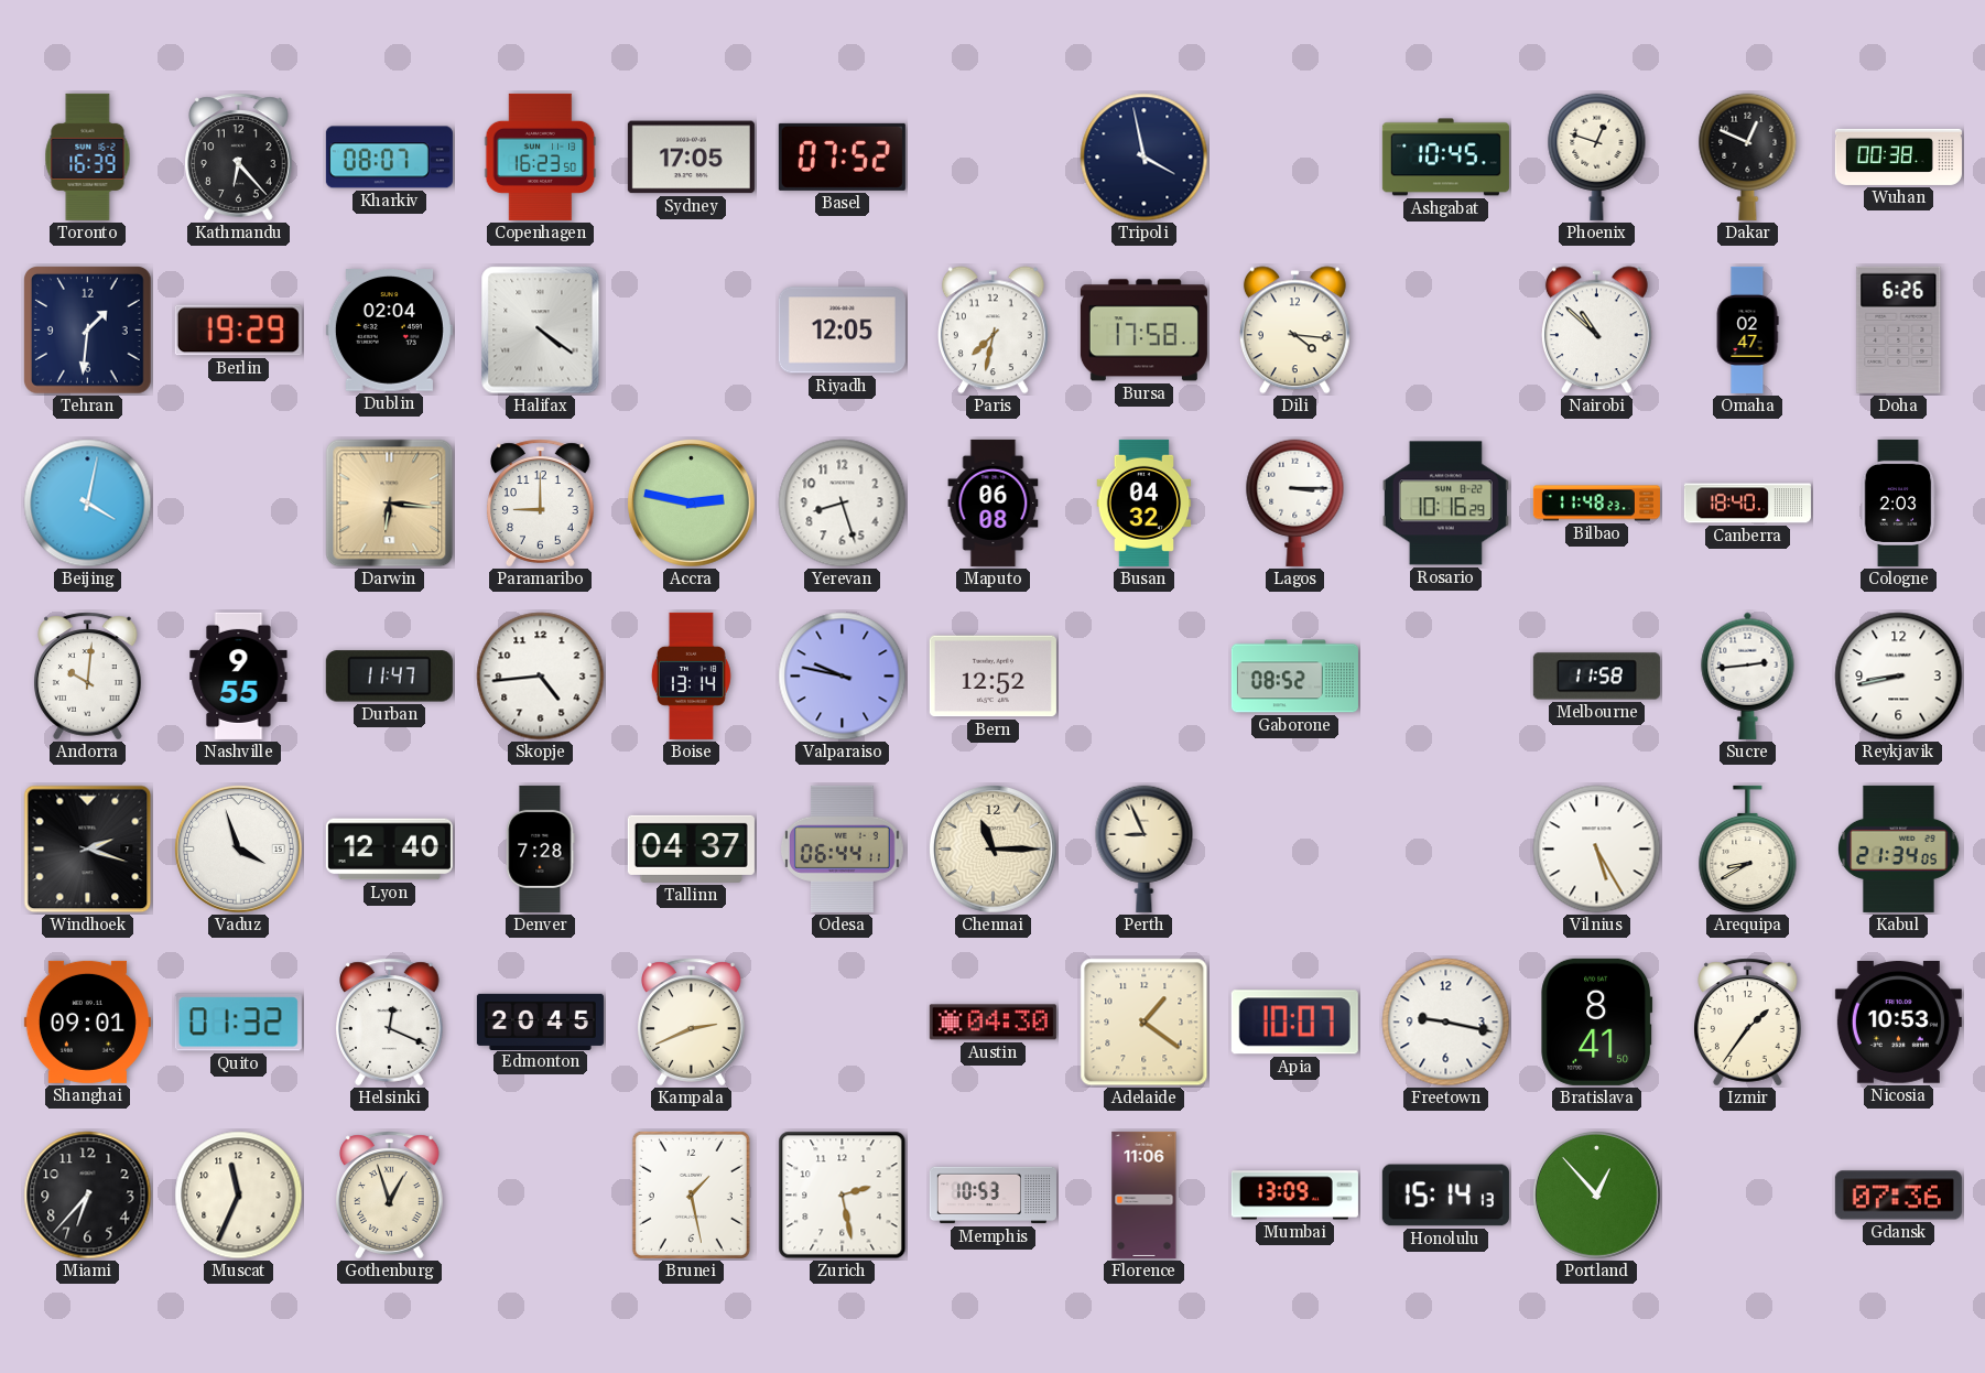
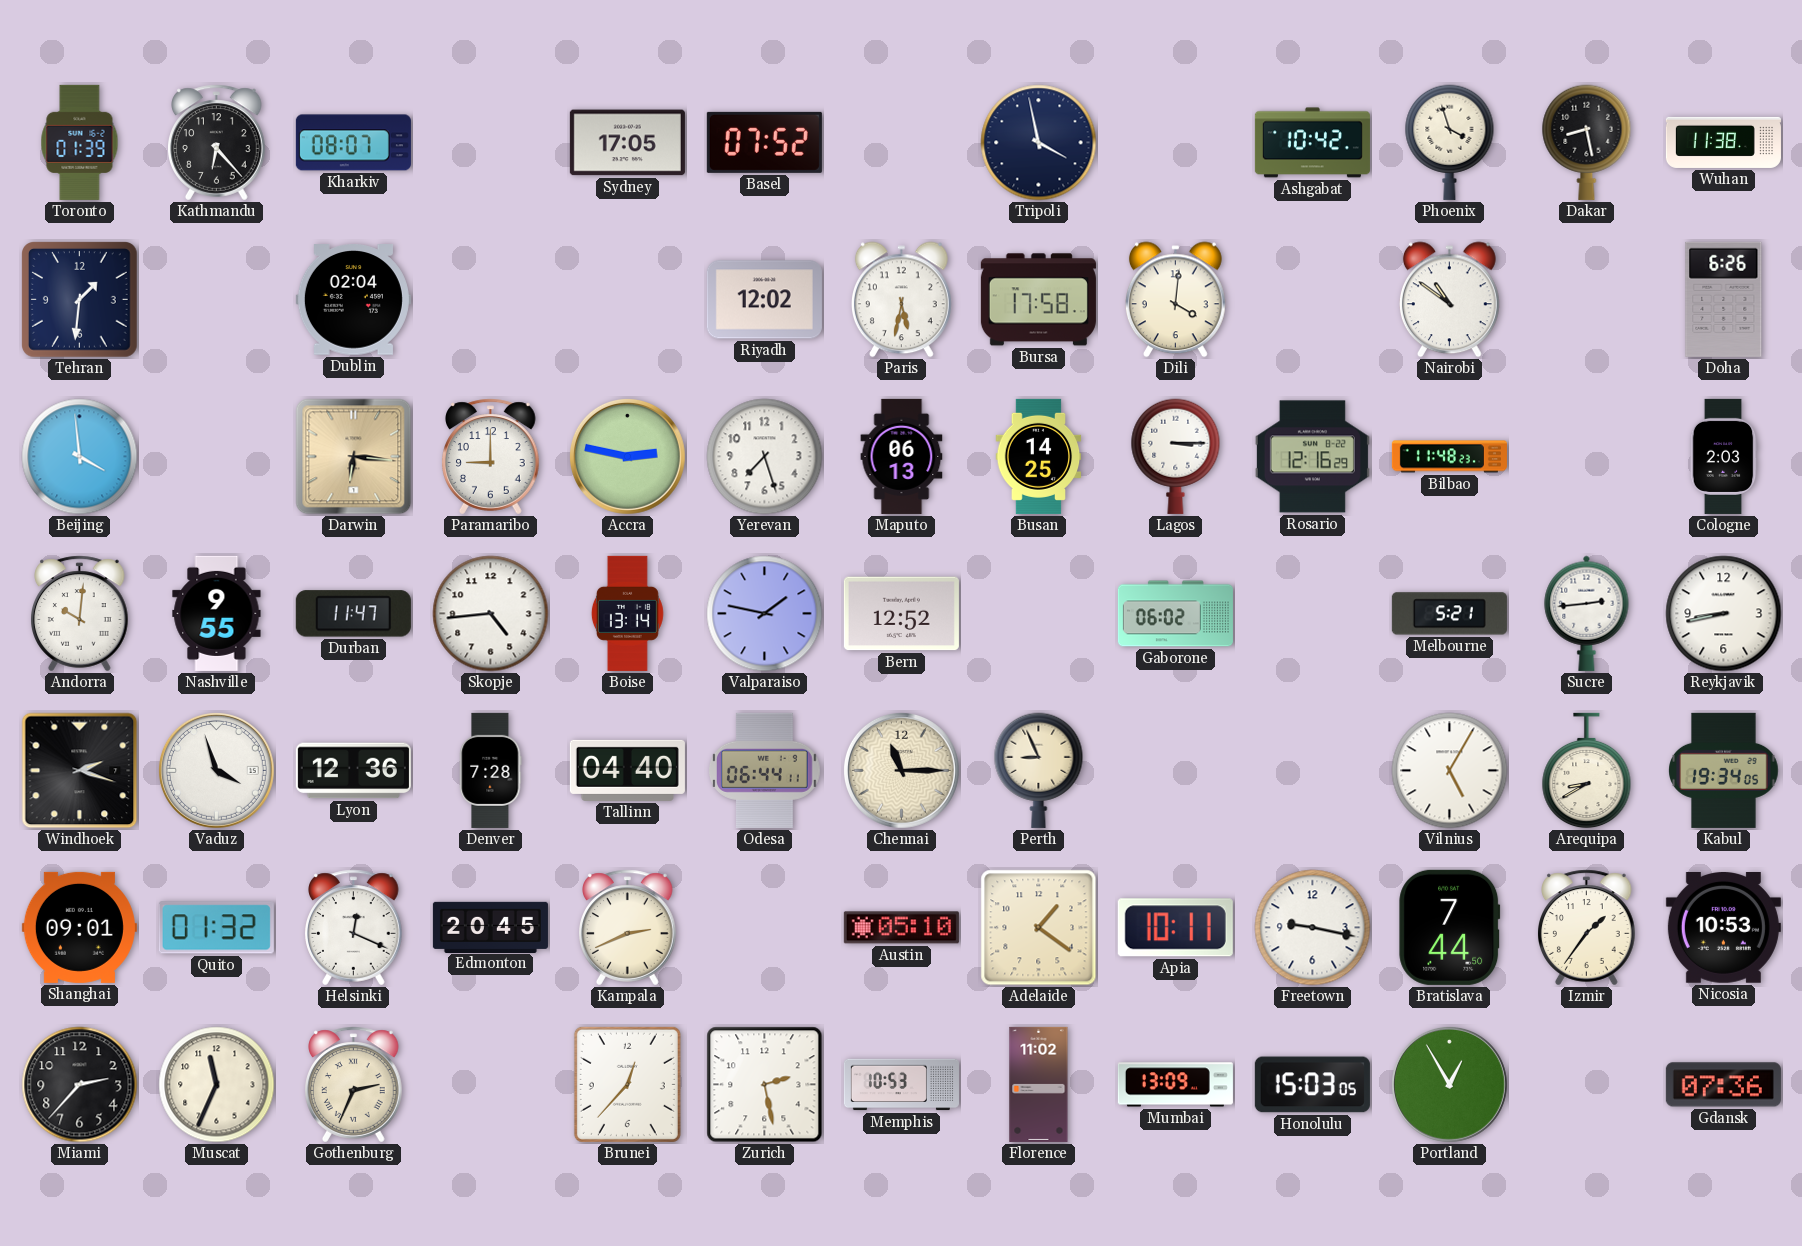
Toronto: 16:39 -> 01:39
Copenhagen: 16:23 -> none
Ashgabat: 10:45 -> 10:42
Phoenix: 12:48 -> 3:57
Dakar: 12:49 -> 8:28
Wuhan: 00:38 -> 11:38
Berlin: 19:29 -> none
Halifax: 4:21 -> none
Riyadh: 12:05 -> 12:02
Paris: 7:32 -> 5:32
Dili: 4:16 -> 4:01
Nairobi: 10:52 -> 10:51
Omaha: 02:47 -> none
Beijing: 4:02 -> 3:59
Yerevan: 8:27 -> 7:27
Maputo: 06:08 -> 06:13
Busan: 04:32 -> 14:25
Rosario: 10:16 -> 12:16
Canberra: 18:40 -> none
Valparaiso: 9:47 -> 1:47
Gaborone: 08:52 -> 06:02
Melbourne: 11:58 -> 5:21
Lyon: 12:40 -> 12:36
Tallinn: 04:37 -> 04:40
Vilnius: 5:25 -> 5:05
Kabul: 21:34 -> 19:34
Austin: 04:30 -> 05:10
Apia: 10:07 -> 10:11
Bratislava: 8:41 -> 7:44
Miami: 6:37 -> 2:37
Gothenburg: 12:57 -> 2:34
Brunei: 1:28 -> 12:37
Florence: 11:06 -> 11:02
Honolulu: 15:14 -> 15:03
Portland: 12:53 -> 12:55
